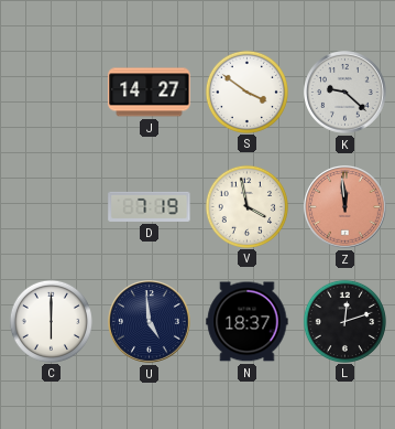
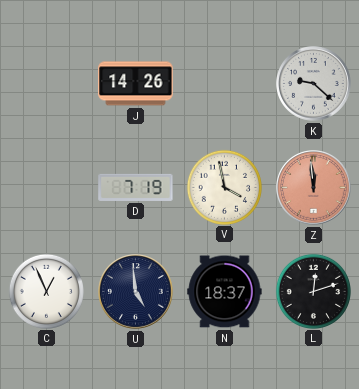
J: 14:27 -> 14:26
S: 3:51 -> none
C: 6:00 -> 12:56
